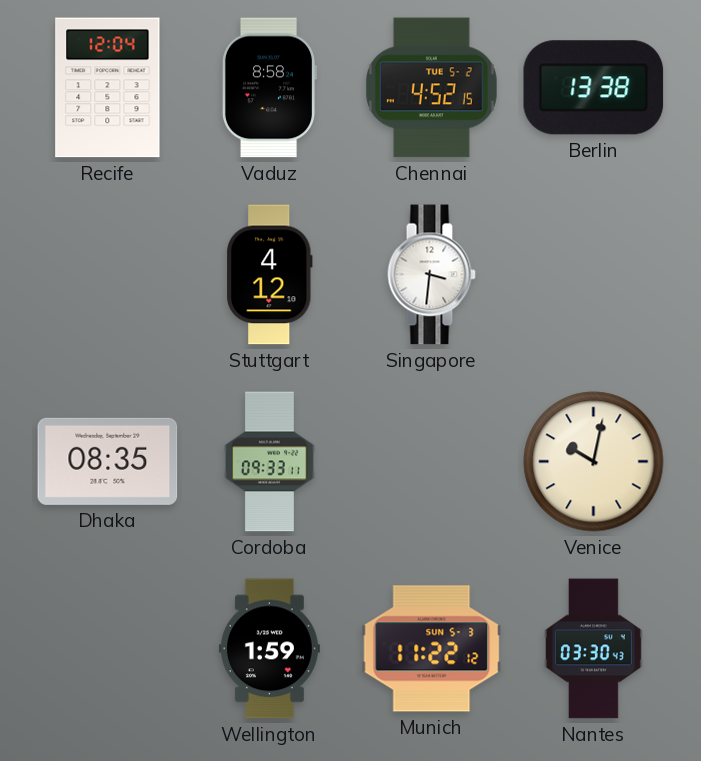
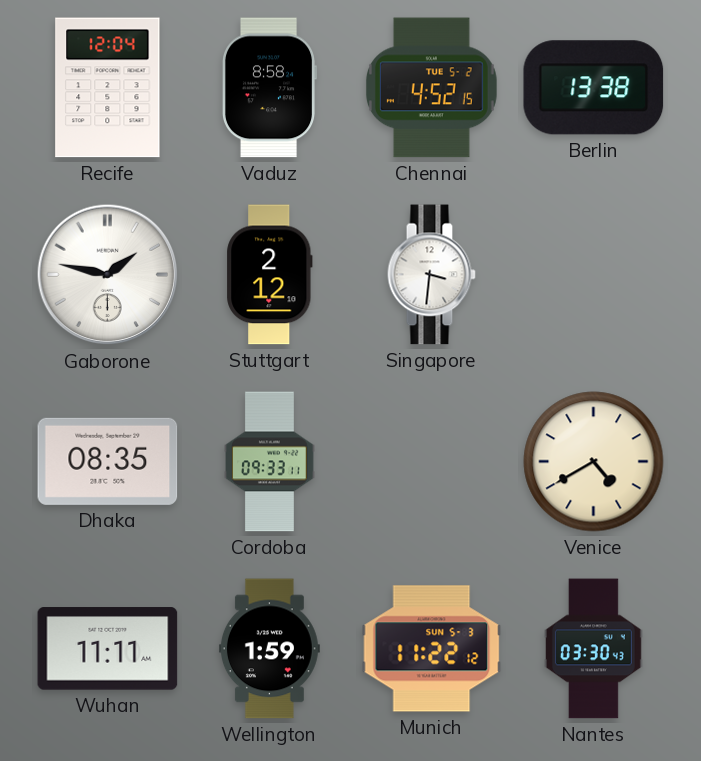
Gaborone: none -> 1:47
Stuttgart: 4:12 -> 2:12
Venice: 10:02 -> 4:40
Wuhan: none -> 11:11
